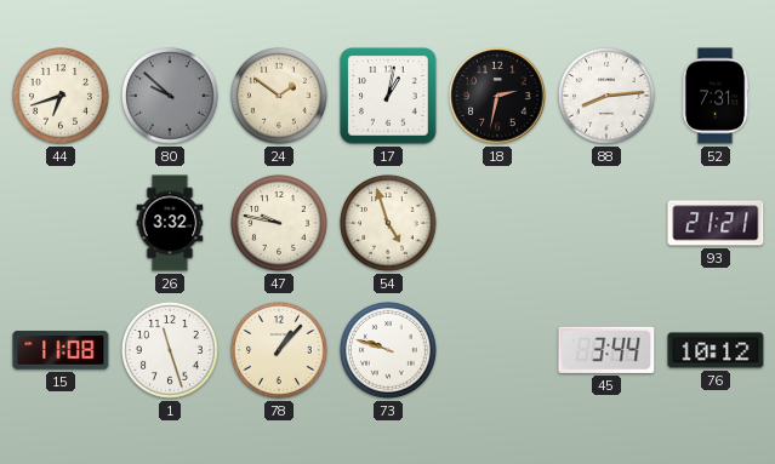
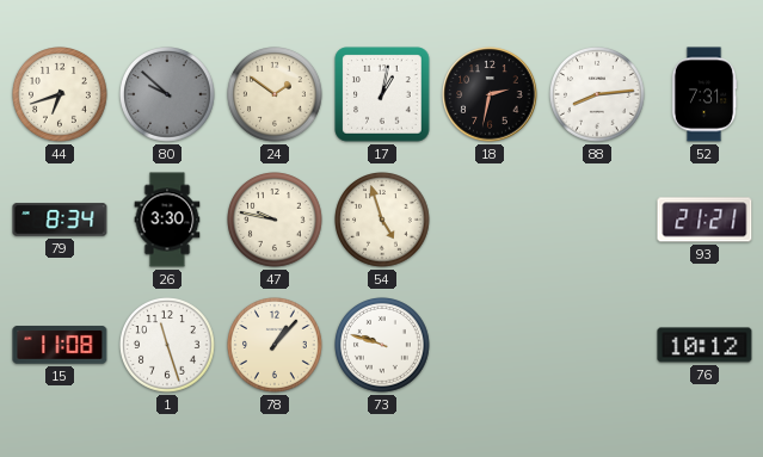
79: none -> 8:34
26: 3:32 -> 3:30
45: 3:44 -> none
